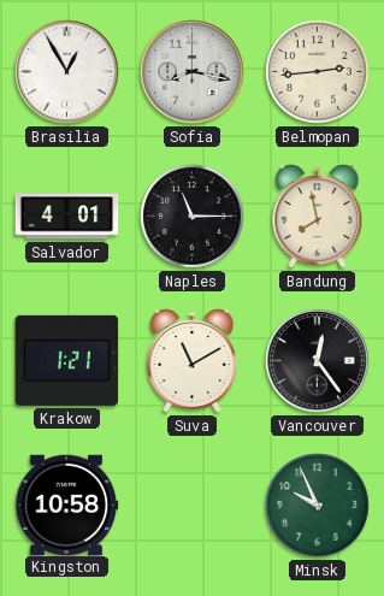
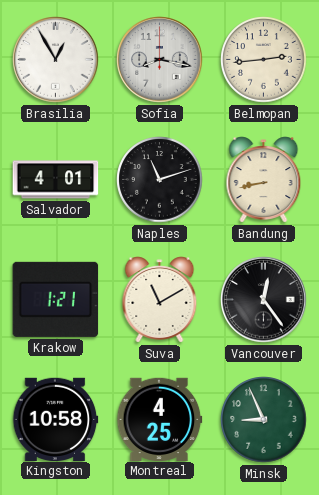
Naples: 11:15 -> 11:12
Bandung: 7:58 -> 8:43
Montreal: none -> 4:25
Minsk: 9:56 -> 8:56
